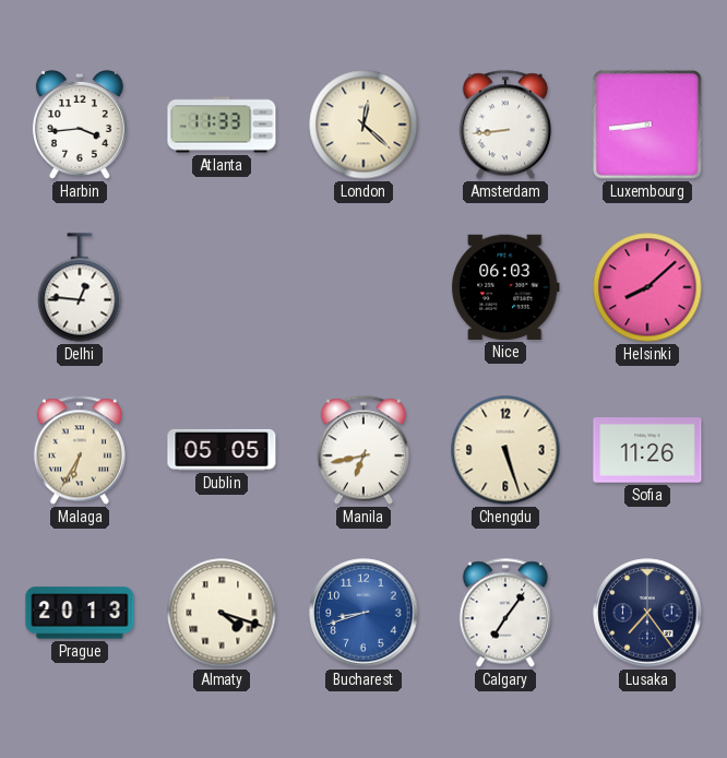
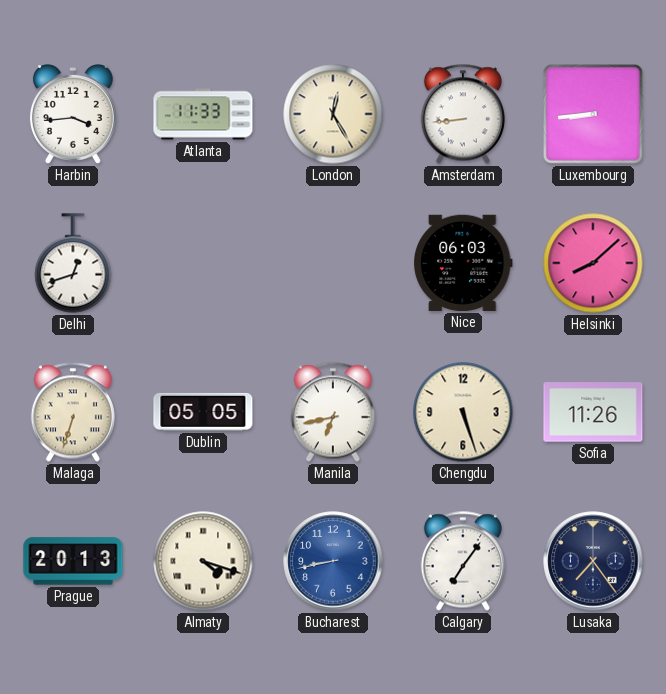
London: 12:22 -> 12:25
Delhi: 12:46 -> 12:42
Malaga: 6:35 -> 6:33
Bucharest: 8:42 -> 8:43
